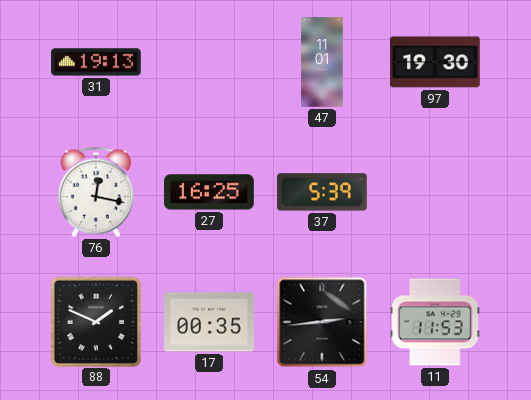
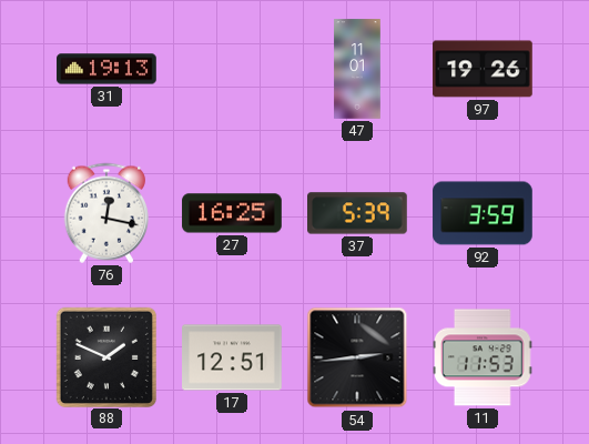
97: 19:30 -> 19:26
92: none -> 3:59
17: 00:35 -> 12:51
